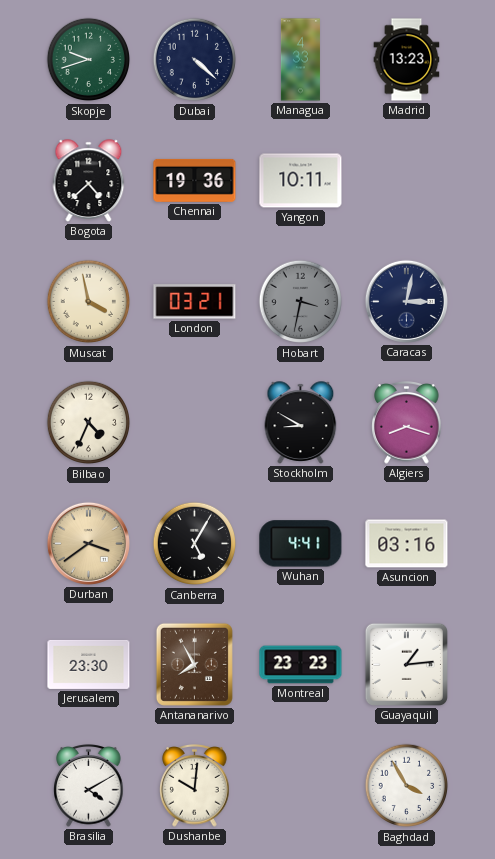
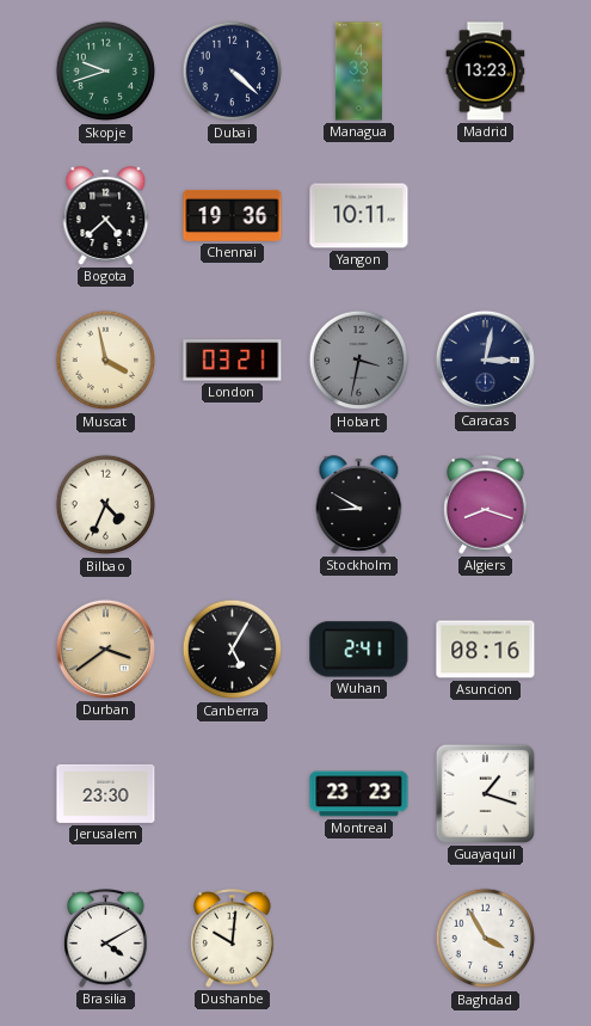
Wuhan: 4:41 -> 2:41
Asuncion: 03:16 -> 08:16
Antananarivo: 7:55 -> none
Guayaquil: 1:14 -> 1:18
